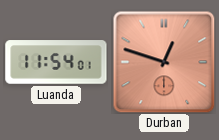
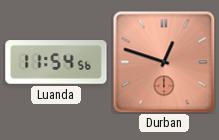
Luanda: 11:54:01 -> 11:54:56
